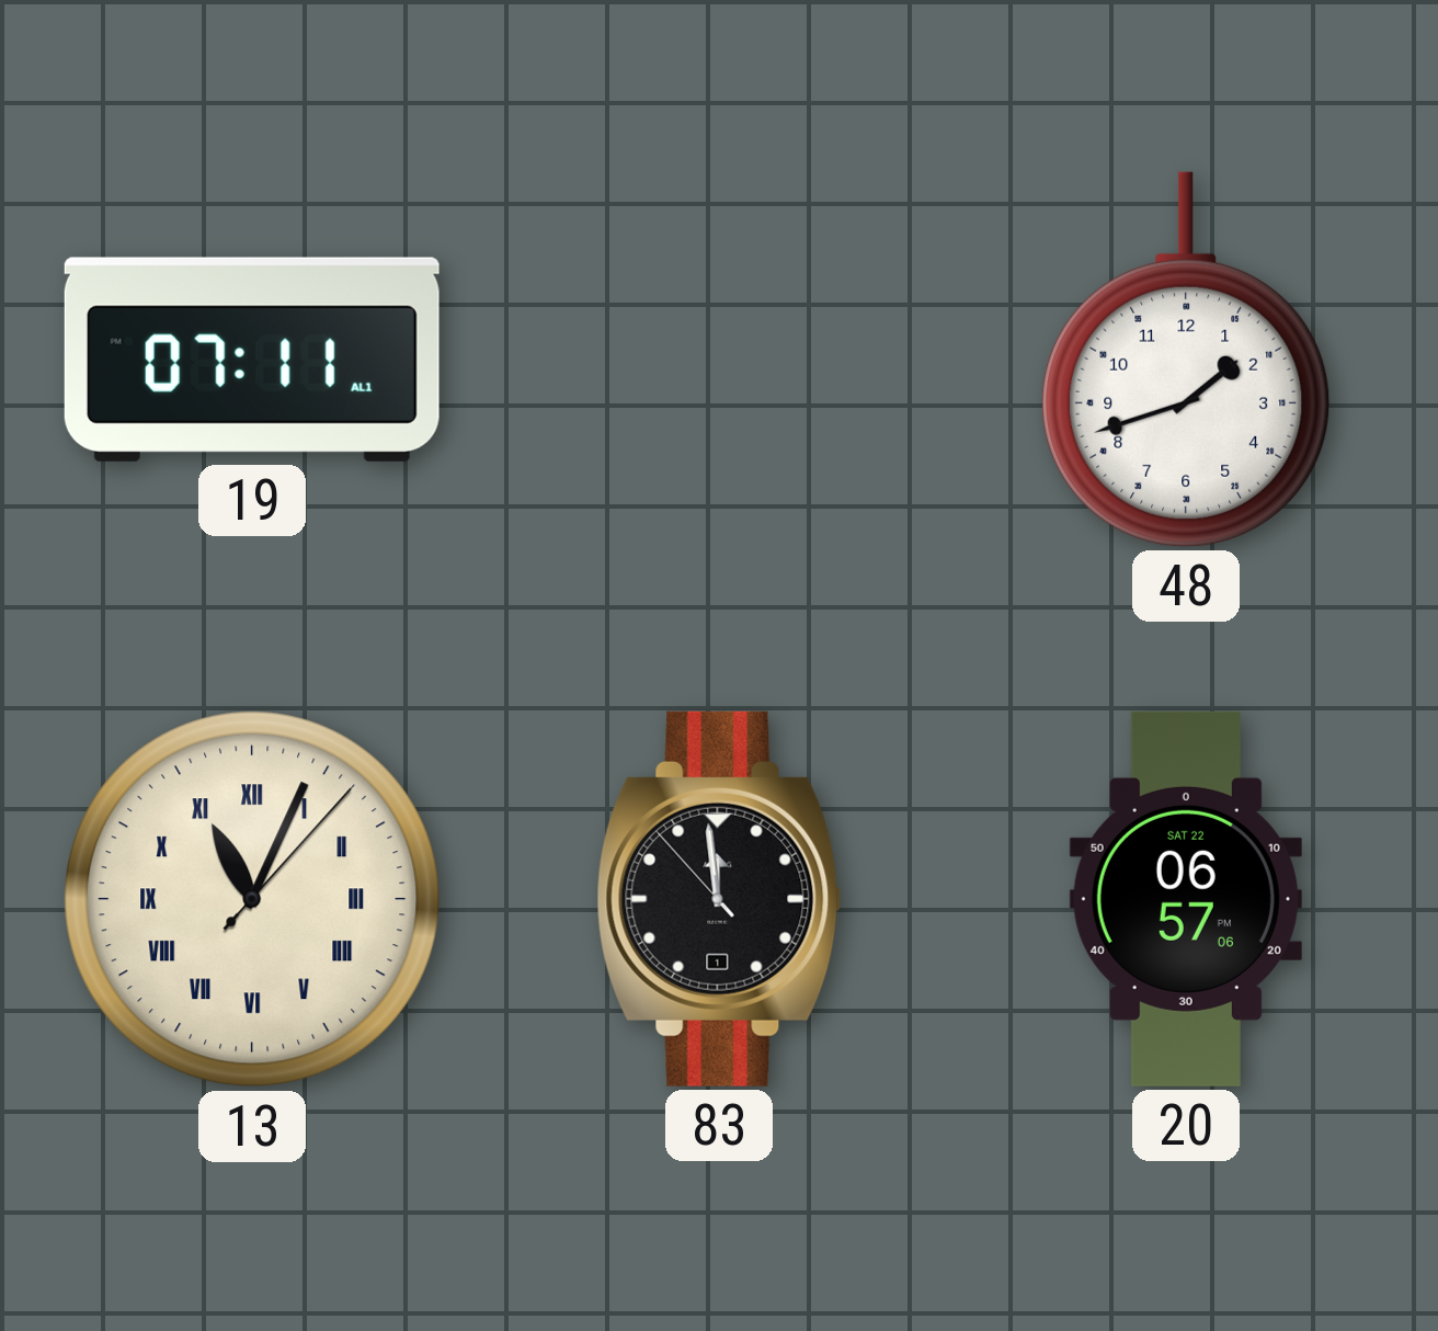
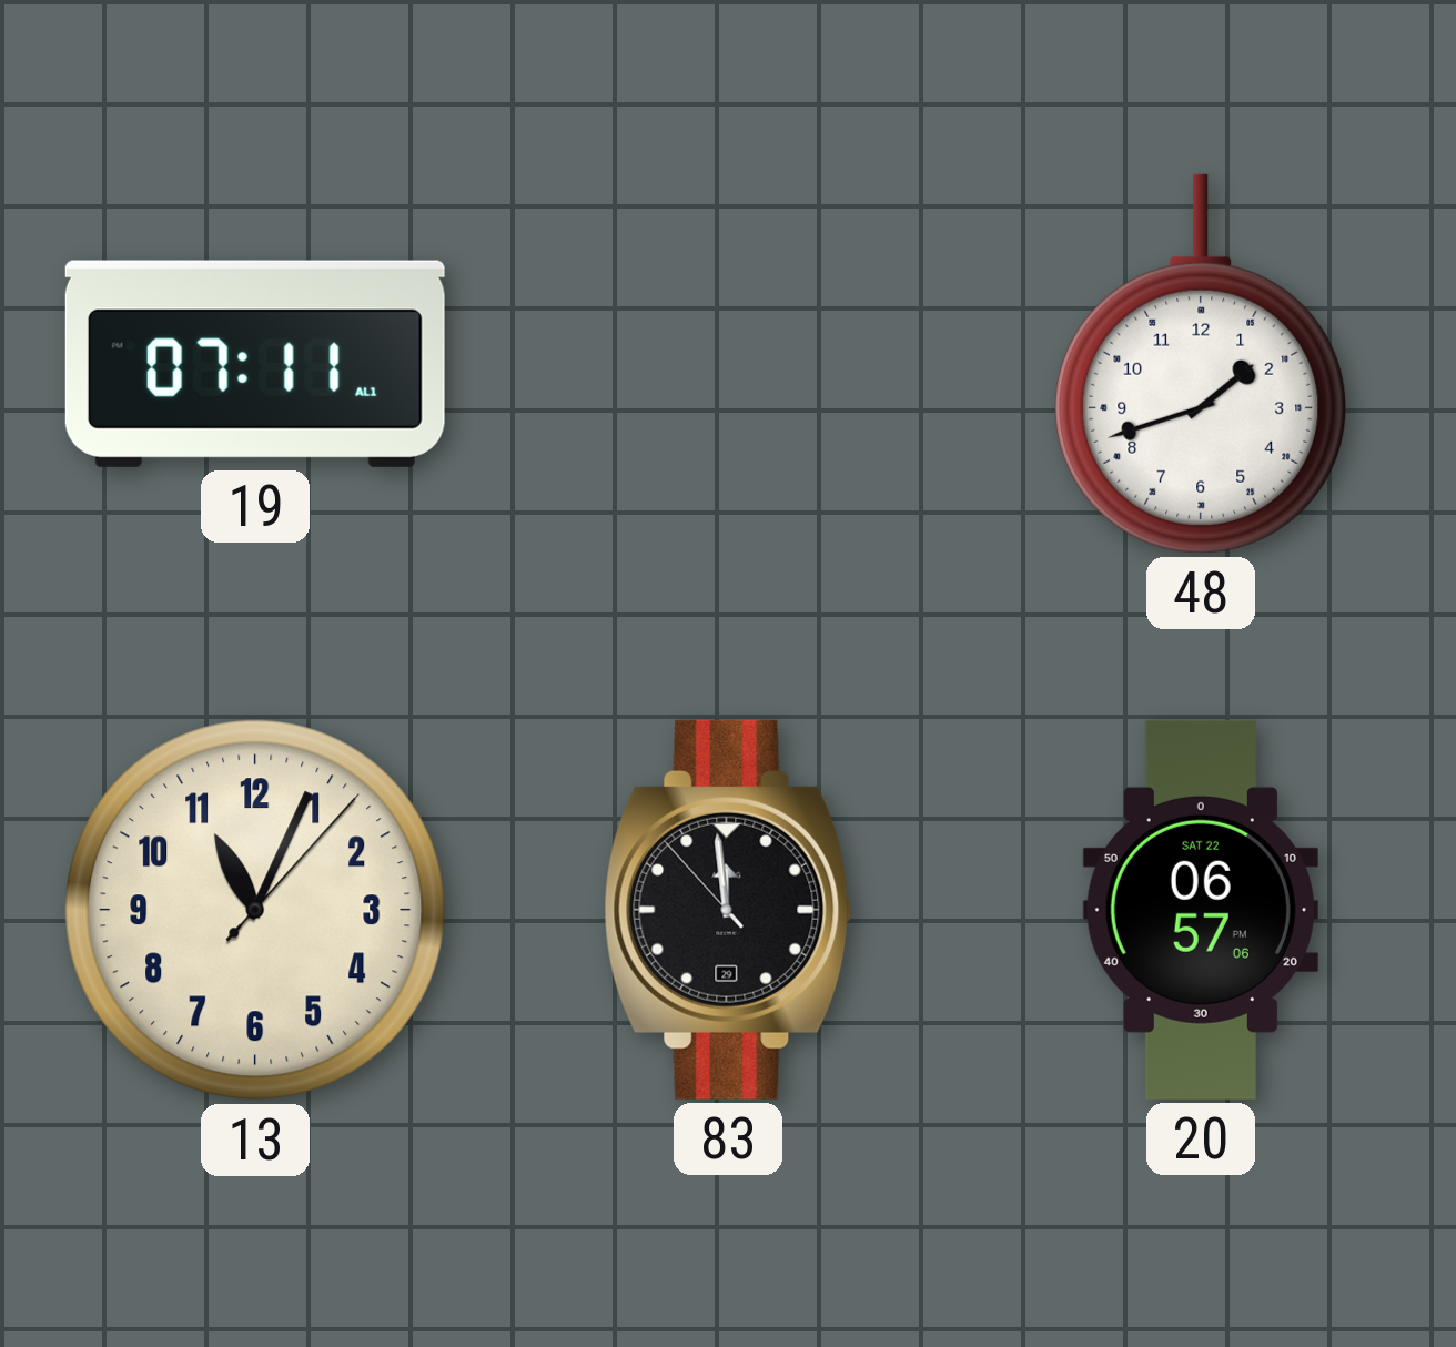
13 numerals: Roman -> Arabic
83 date: 1 -> 29
